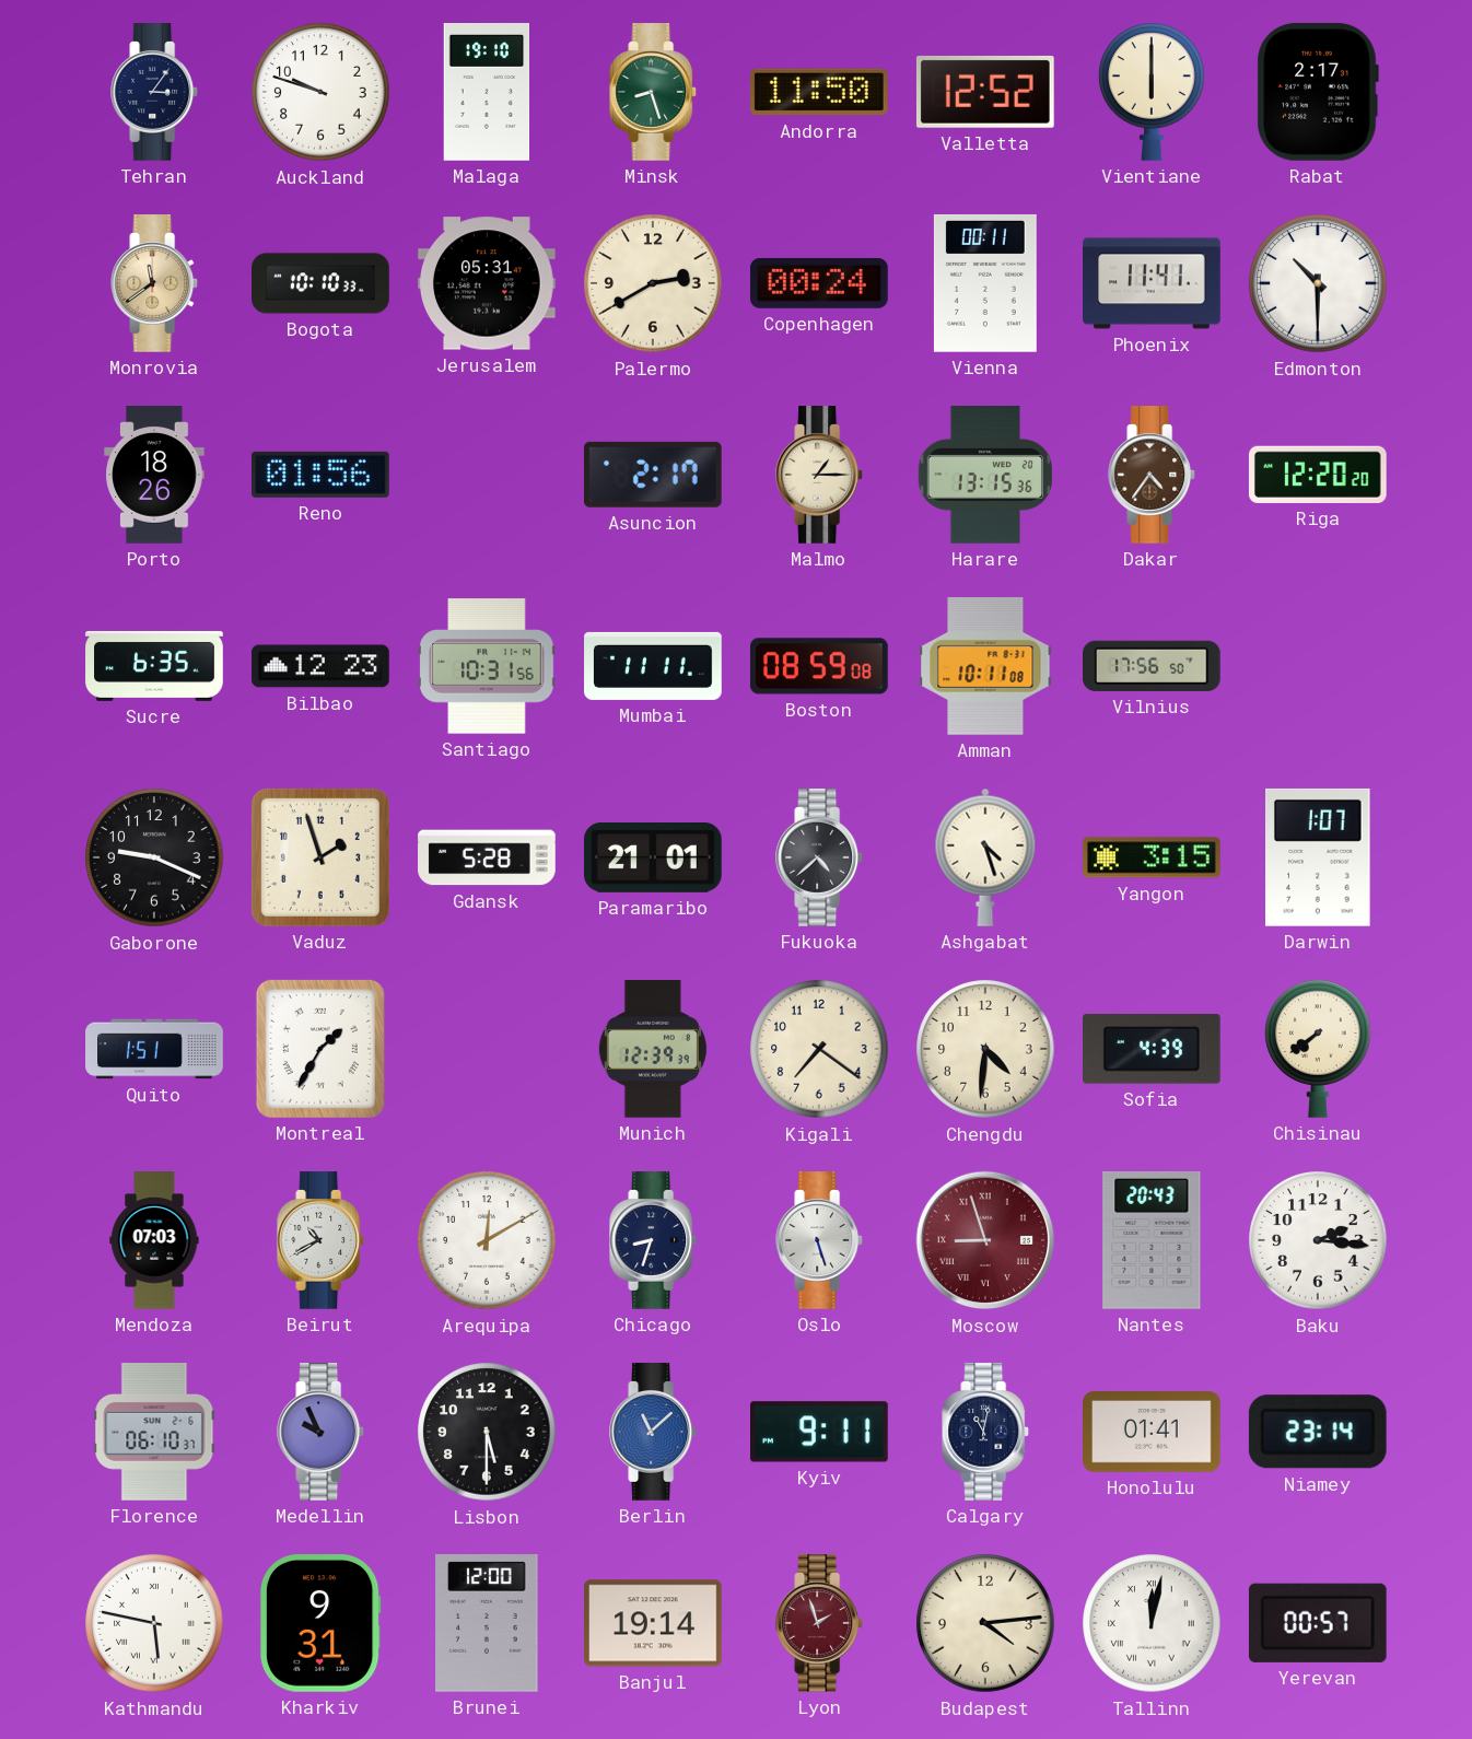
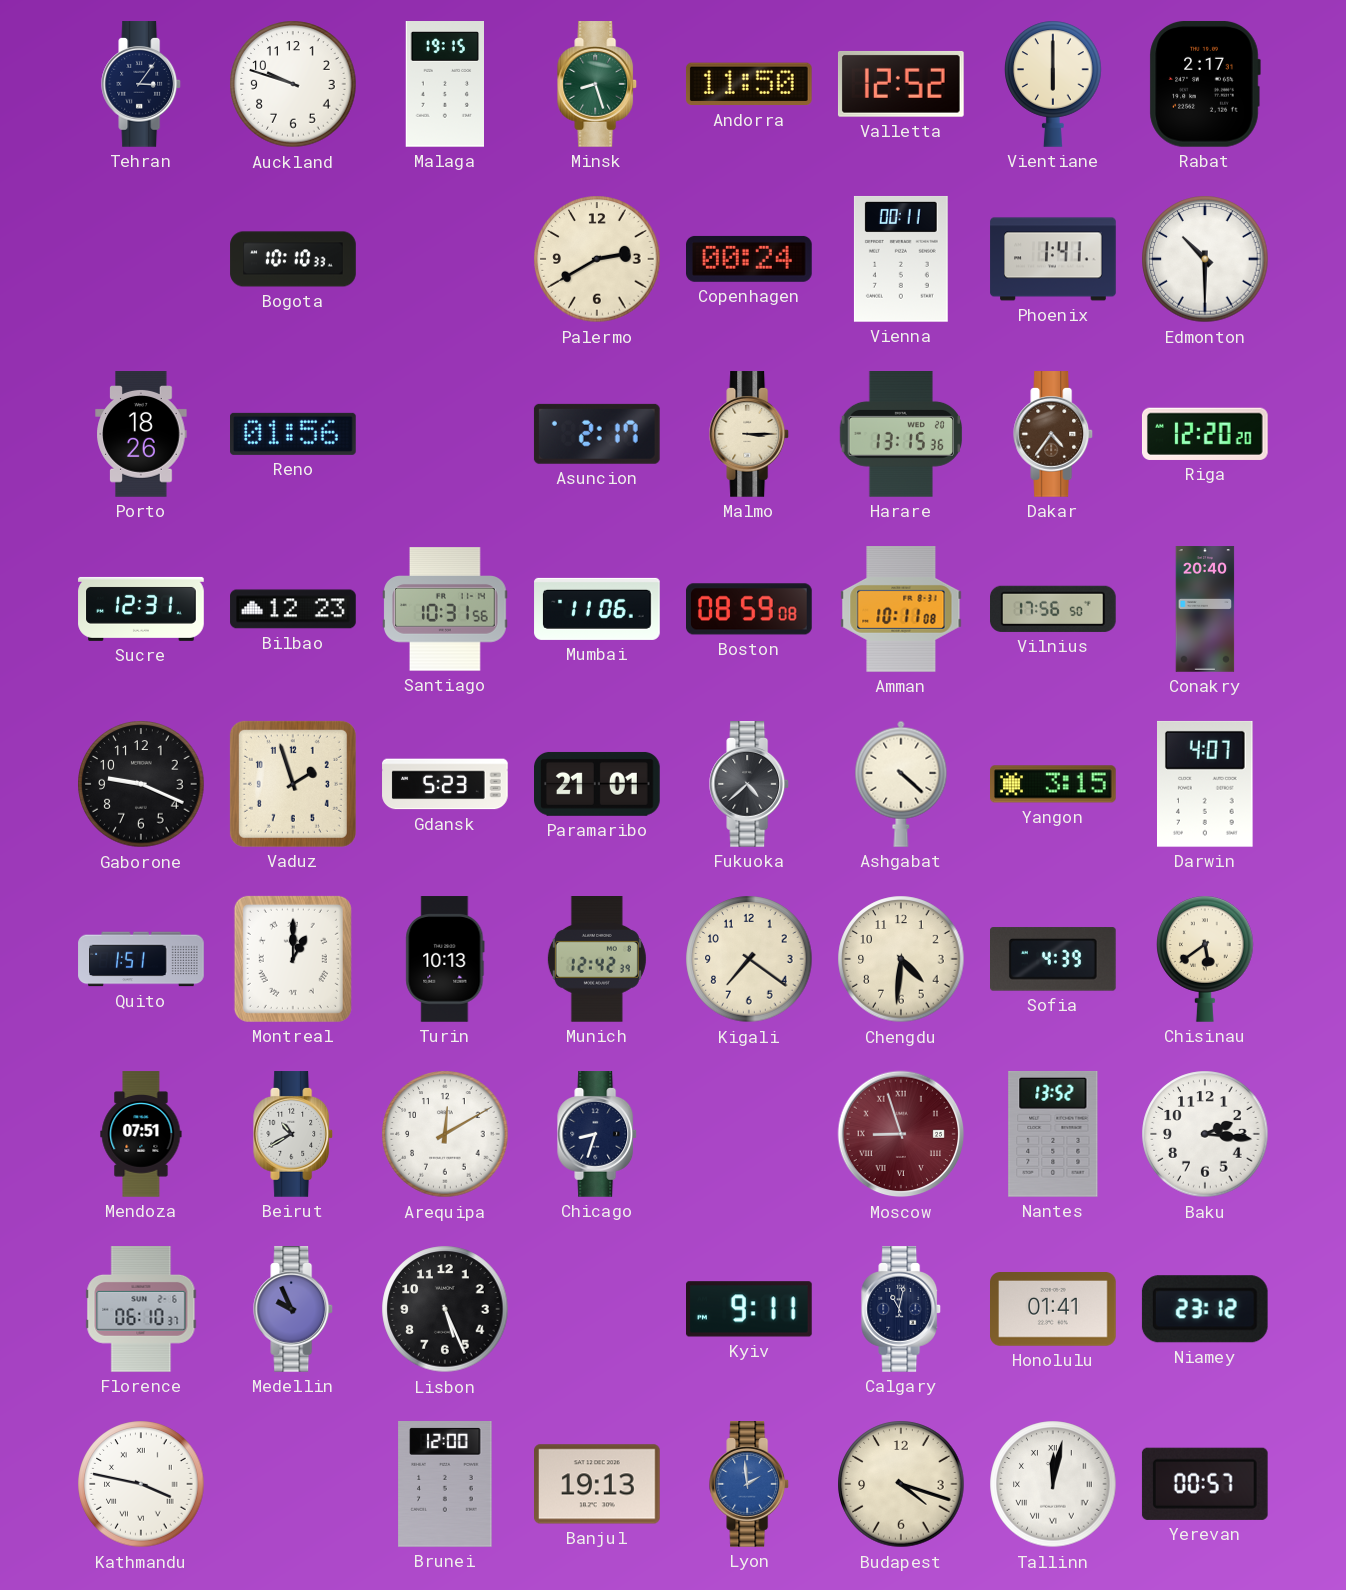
Malaga: 19:10 -> 19:15
Monrovia: 11:39 -> none
Jerusalem: 05:31 -> none
Phoenix: 11:41 -> 1:41
Malmo: 1:15 -> 3:15
Sucre: 6:35 -> 12:31
Mumbai: 11:11 -> 11:06
Conakry: none -> 20:40
Gdansk: 5:28 -> 5:23
Ashgabat: 4:27 -> 4:22
Darwin: 1:07 -> 4:07
Montreal: 1:35 -> 1:00
Turin: none -> 10:13
Munich: 12:39 -> 12:42
Chisinau: 7:39 -> 5:39
Mendoza: 07:03 -> 07:51
Oslo: 5:27 -> none
Nantes: 20:43 -> 13:52
Lisbon: 5:30 -> 5:26
Berlin: 11:08 -> none
Niamey: 23:14 -> 23:12
Kathmandu: 5:47 -> 3:47
Kharkiv: 9:31 -> none
Banjul: 19:14 -> 19:13
Lyon: 1:57 -> 1:59
Lyon dial: burgundy -> blue
Budapest: 4:14 -> 4:18
